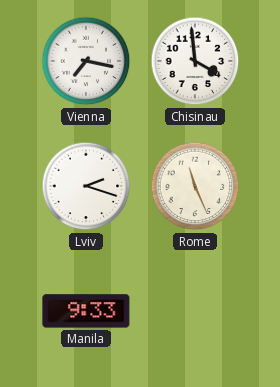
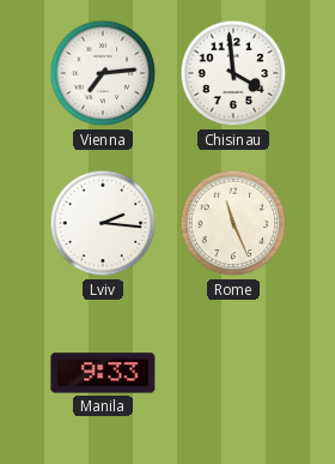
Vienna: 7:17 -> 7:14
Lviv: 2:18 -> 2:16
